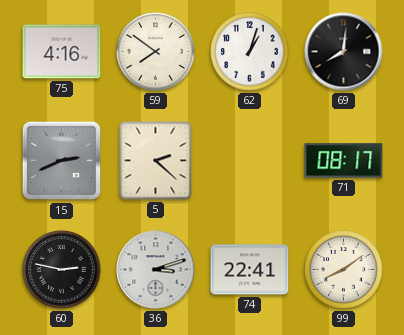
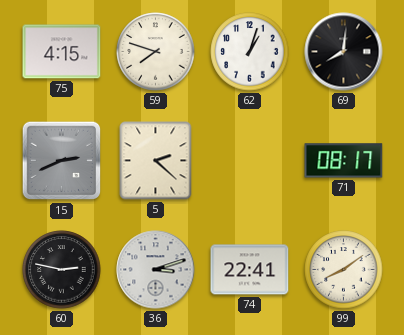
75: 4:16 -> 4:15
59: 7:51 -> 7:48
